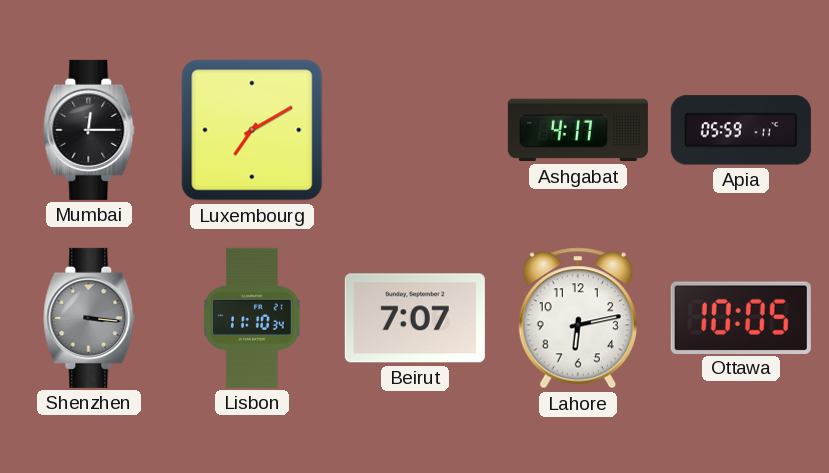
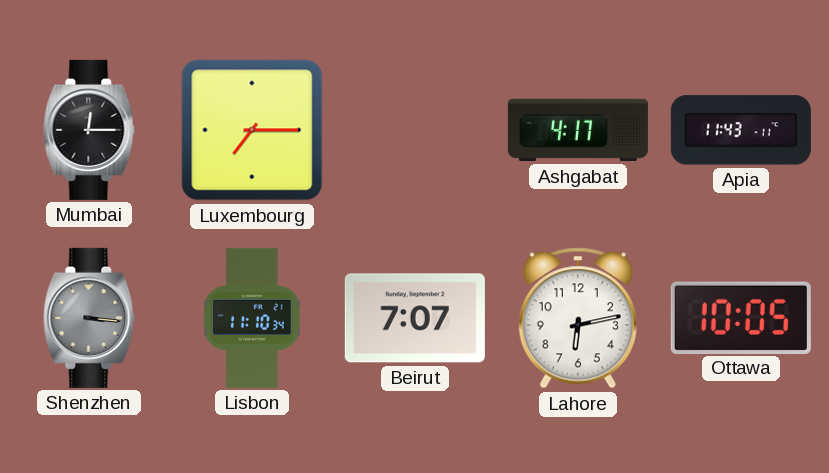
Luxembourg: 7:10 -> 7:15
Apia: 05:59 -> 11:43
